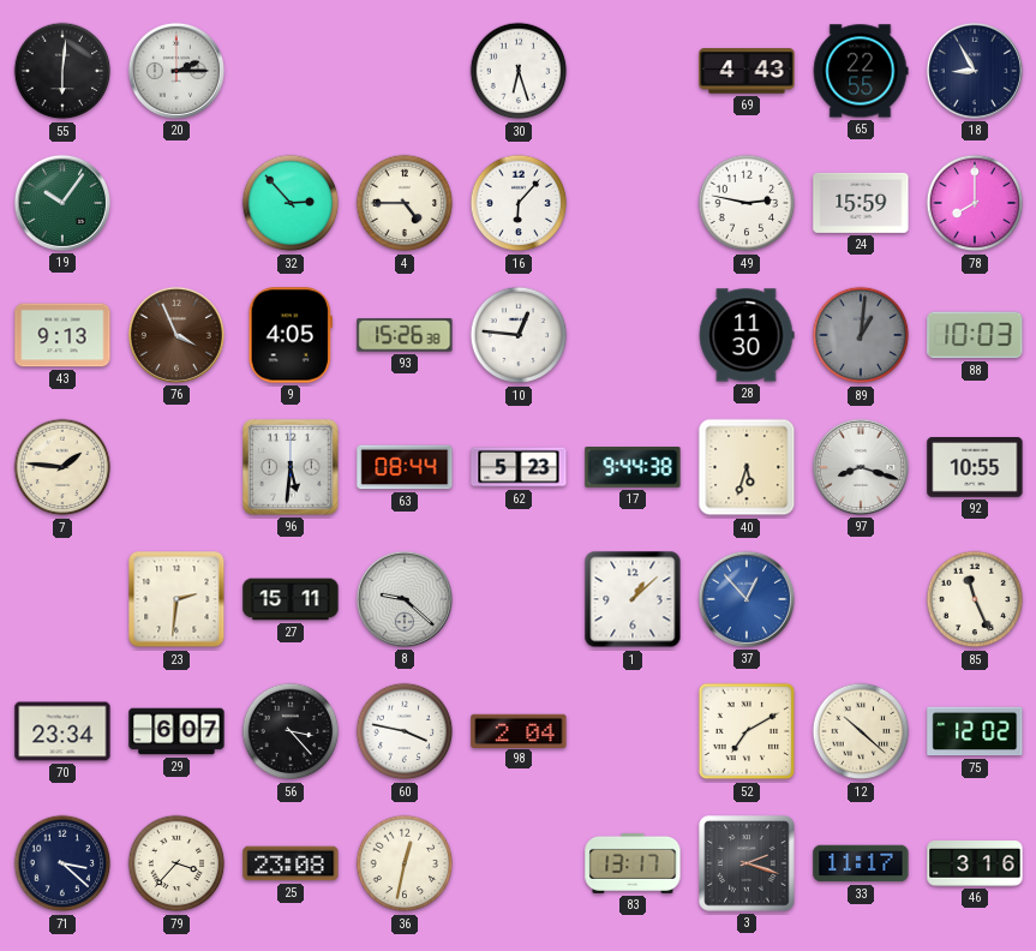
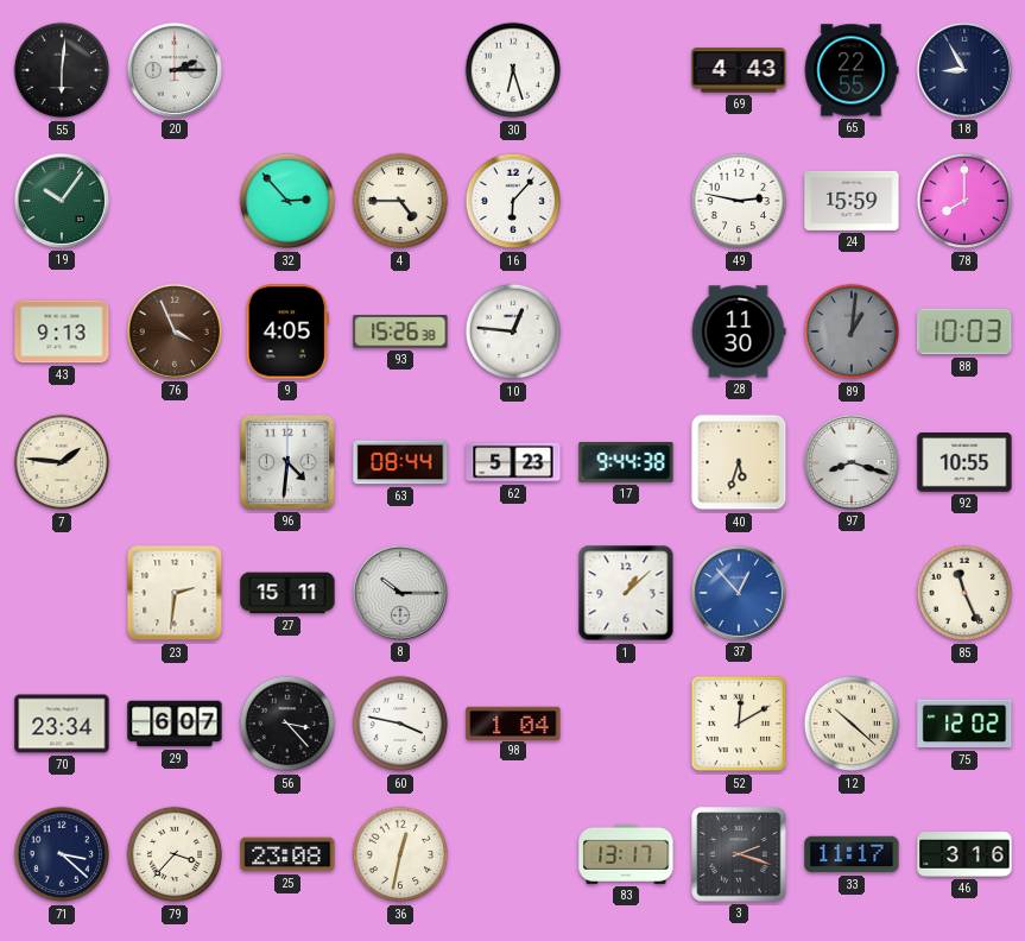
96: 5:31 -> 4:31
8: 9:22 -> 10:15
98: 2:04 -> 1:04
52: 7:10 -> 12:10
